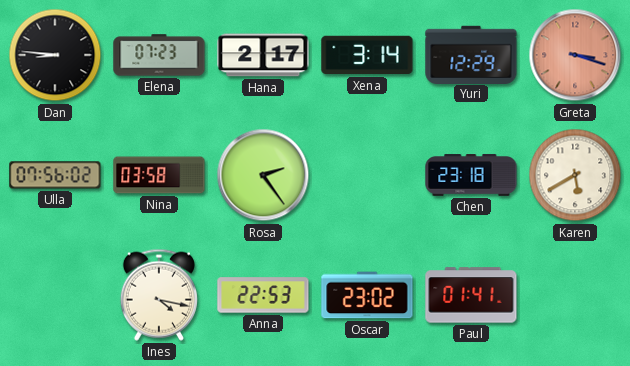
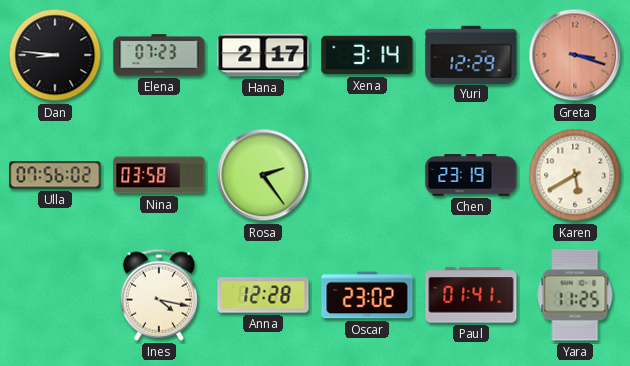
Chen: 23:18 -> 23:19
Anna: 22:53 -> 12:28
Yara: none -> 11:25
